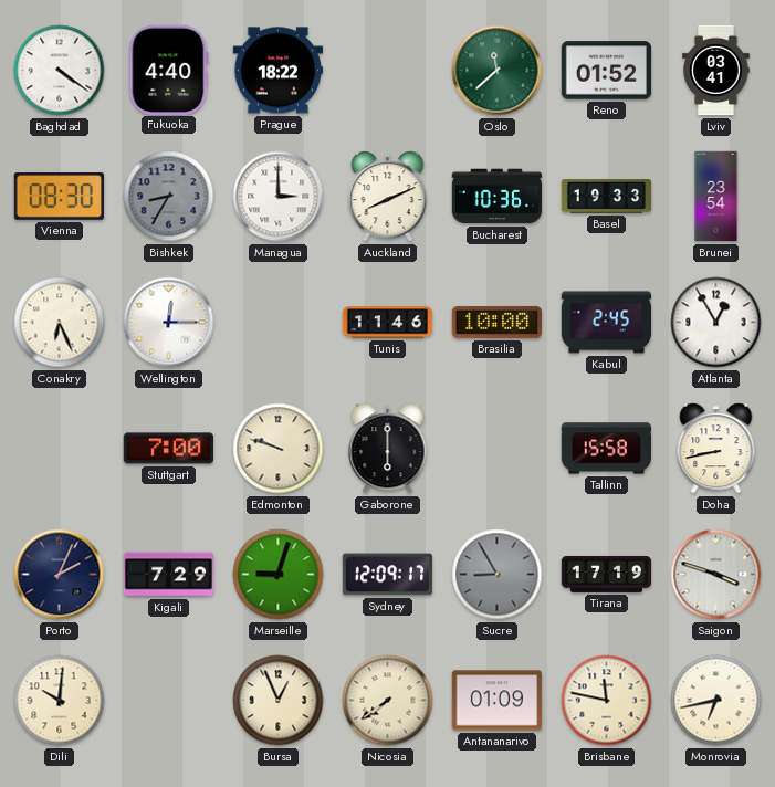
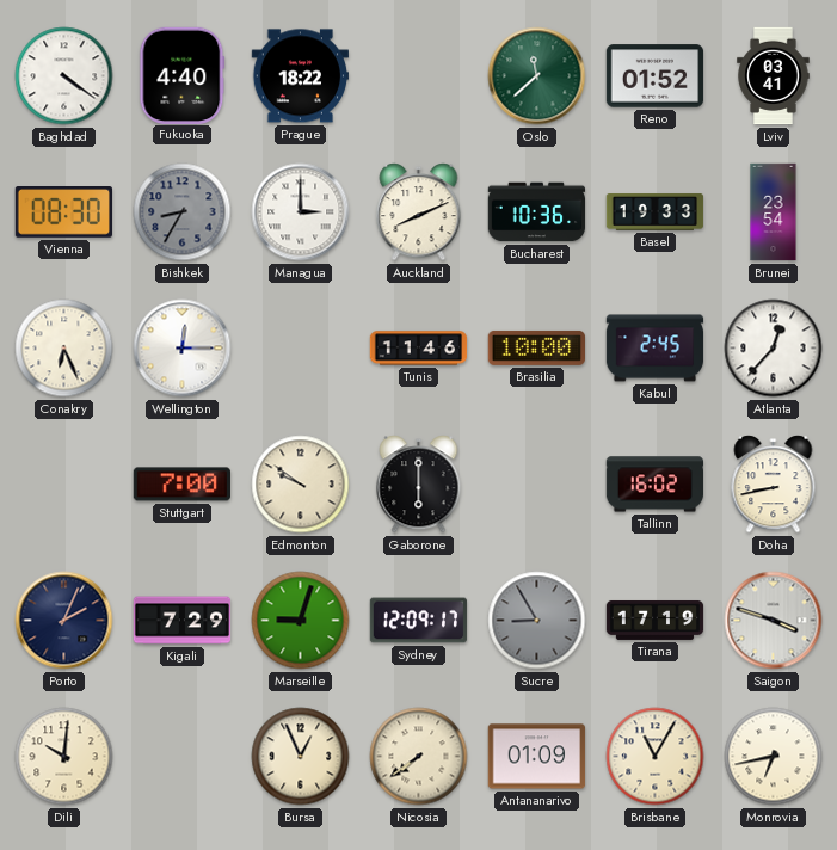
Atlanta: 12:55 -> 12:37
Edmonton: 9:48 -> 9:51
Tallinn: 15:58 -> 16:02
Brisbane: 11:47 -> 11:05
